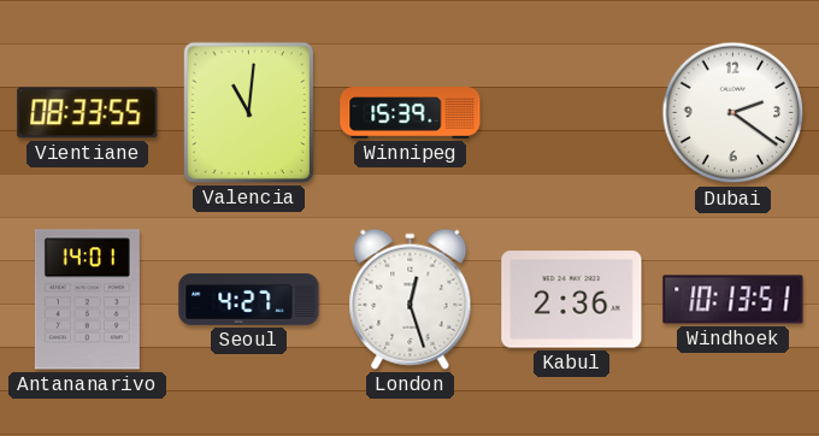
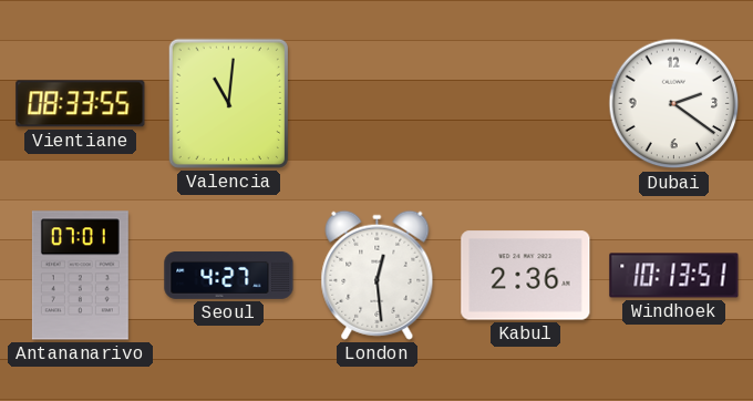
Winnipeg: 15:39 -> none
Antananarivo: 14:01 -> 07:01
London: 12:27 -> 12:29
